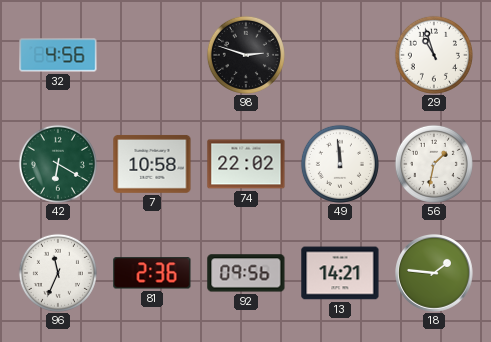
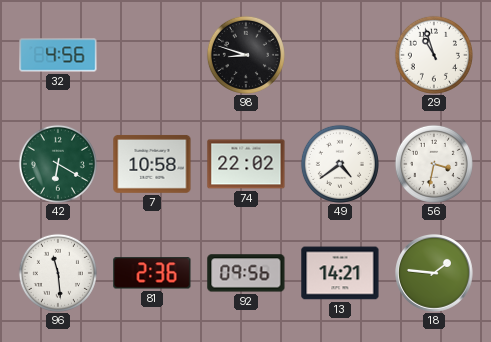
98: 2:48 -> 8:48
49: 11:59 -> 4:39
56: 1:32 -> 3:32
96: 11:34 -> 11:29
